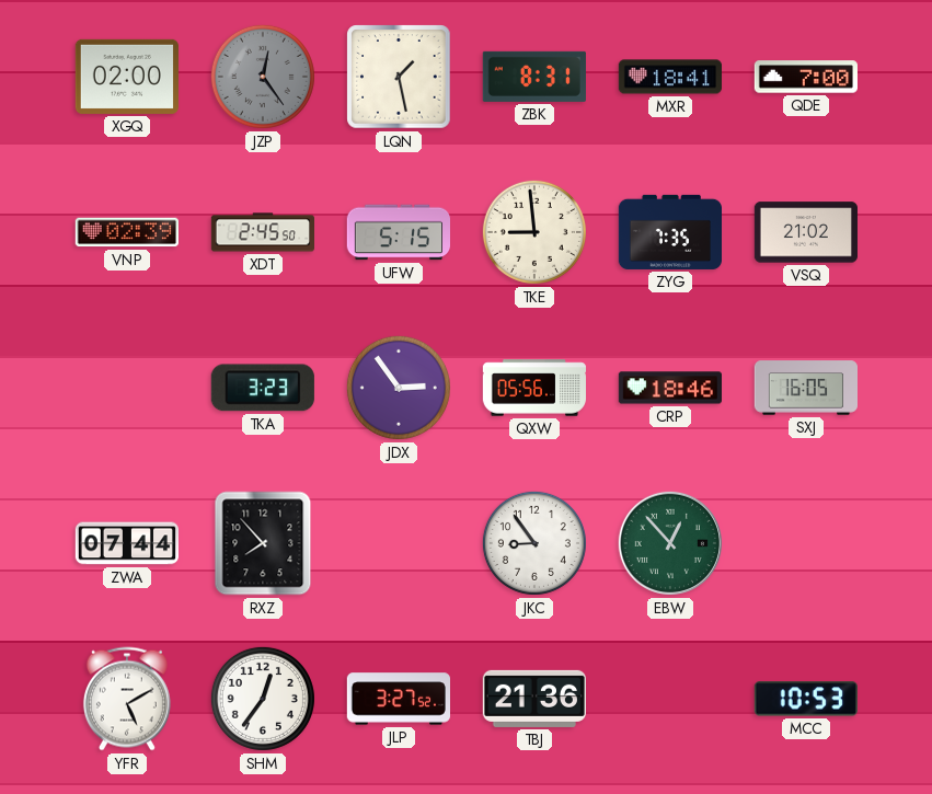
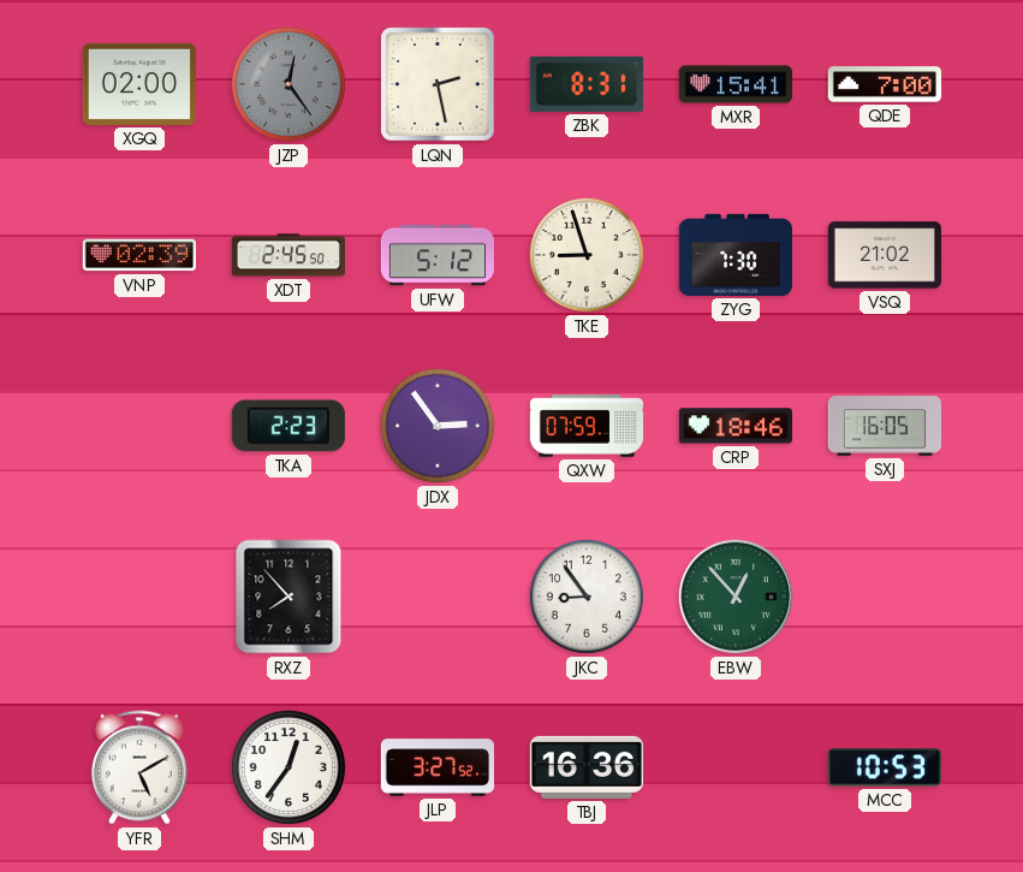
LQN: 1:28 -> 2:28
MXR: 18:41 -> 15:41
UFW: 5:15 -> 5:12
TKE: 8:59 -> 8:57
ZYG: 7:35 -> 7:30
TKA: 3:23 -> 2:23
QXW: 05:56 -> 07:59
ZWA: 07:44 -> none
TBJ: 21:36 -> 16:36
